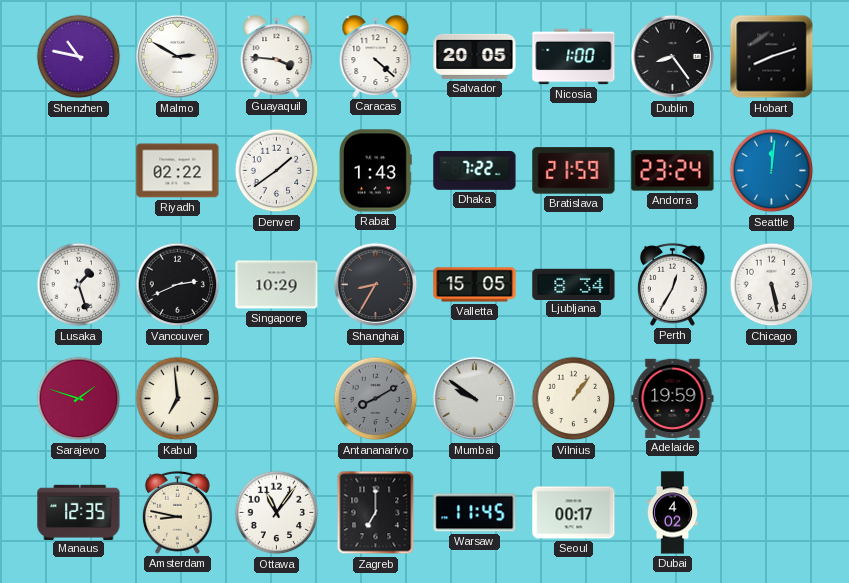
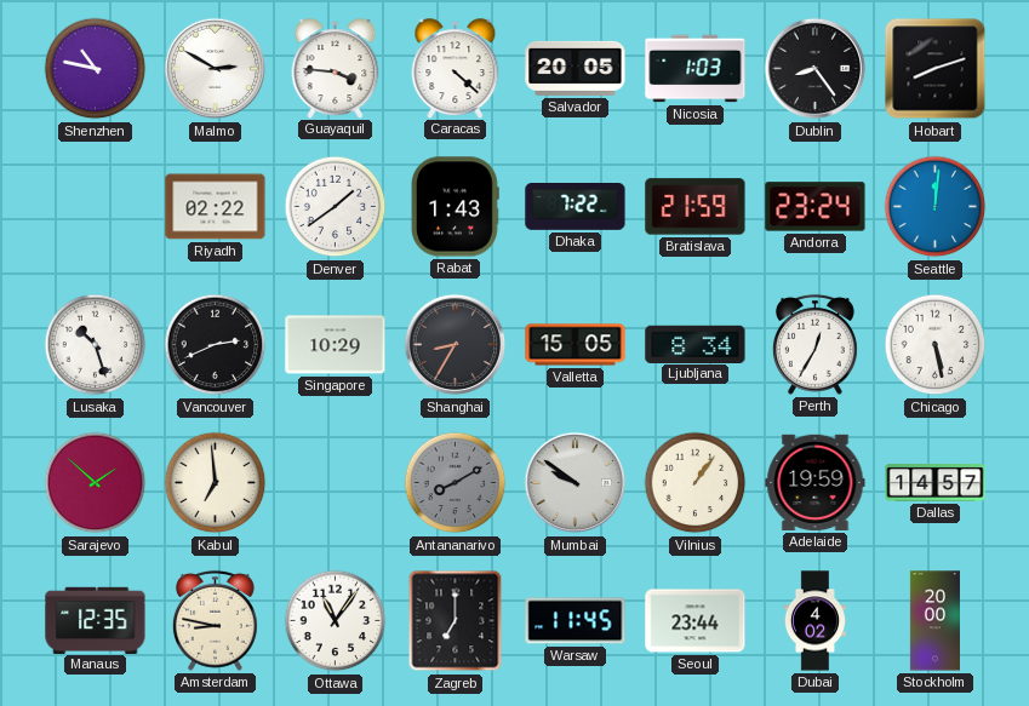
Nicosia: 1:00 -> 1:03
Lusaka: 1:27 -> 10:27
Sarajevo: 1:48 -> 1:52
Dallas: none -> 14:57
Seoul: 00:17 -> 23:44
Stockholm: none -> 20:00
